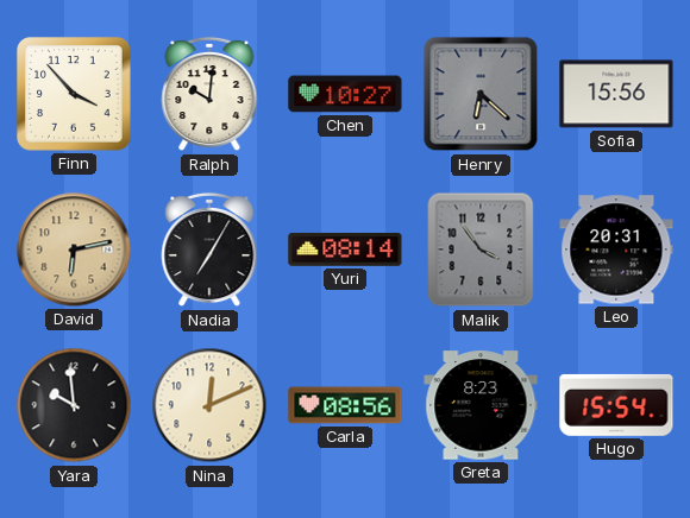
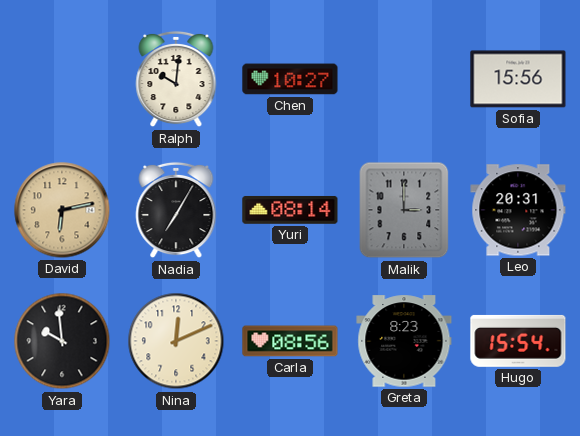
Finn: 3:53 -> none
Henry: 6:22 -> none
Malik: 3:54 -> 3:00
